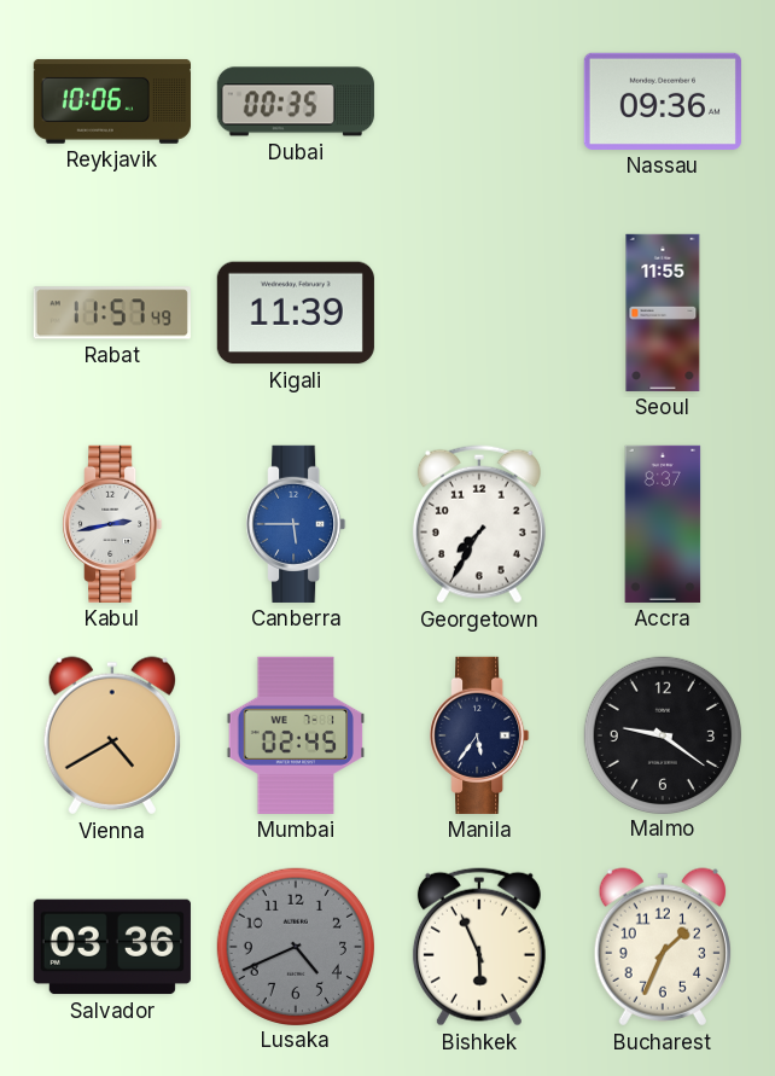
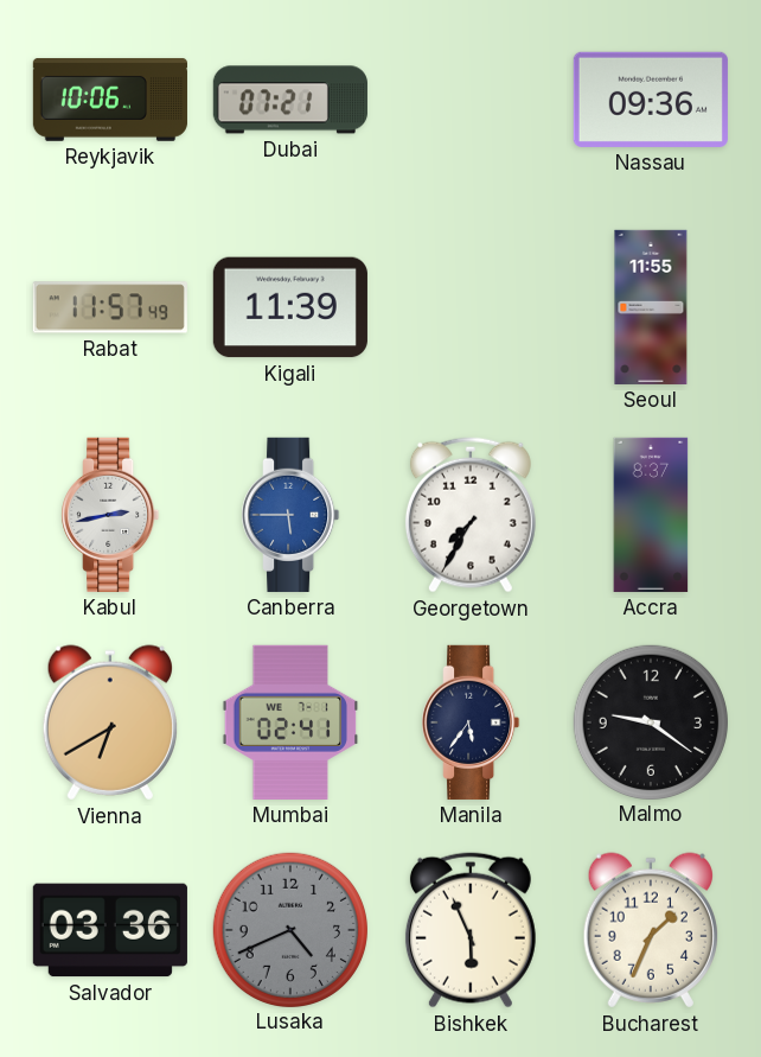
Dubai: 00:35 -> 07:21
Vienna: 4:40 -> 6:40
Mumbai: 02:45 -> 02:41
